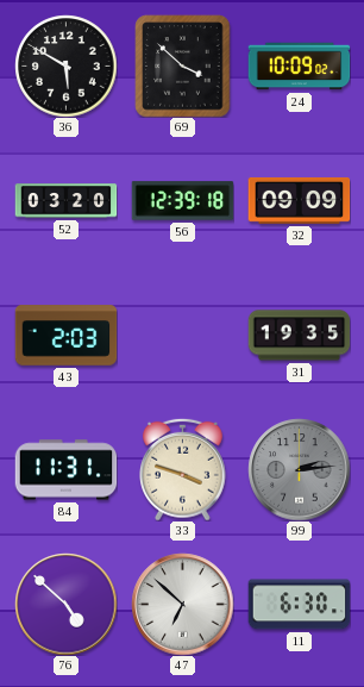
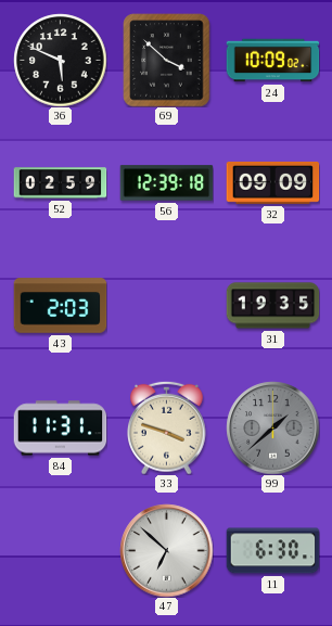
36: 5:50 -> 5:49
52: 03:20 -> 02:59
99: 2:14 -> 1:38
76: 4:52 -> none
